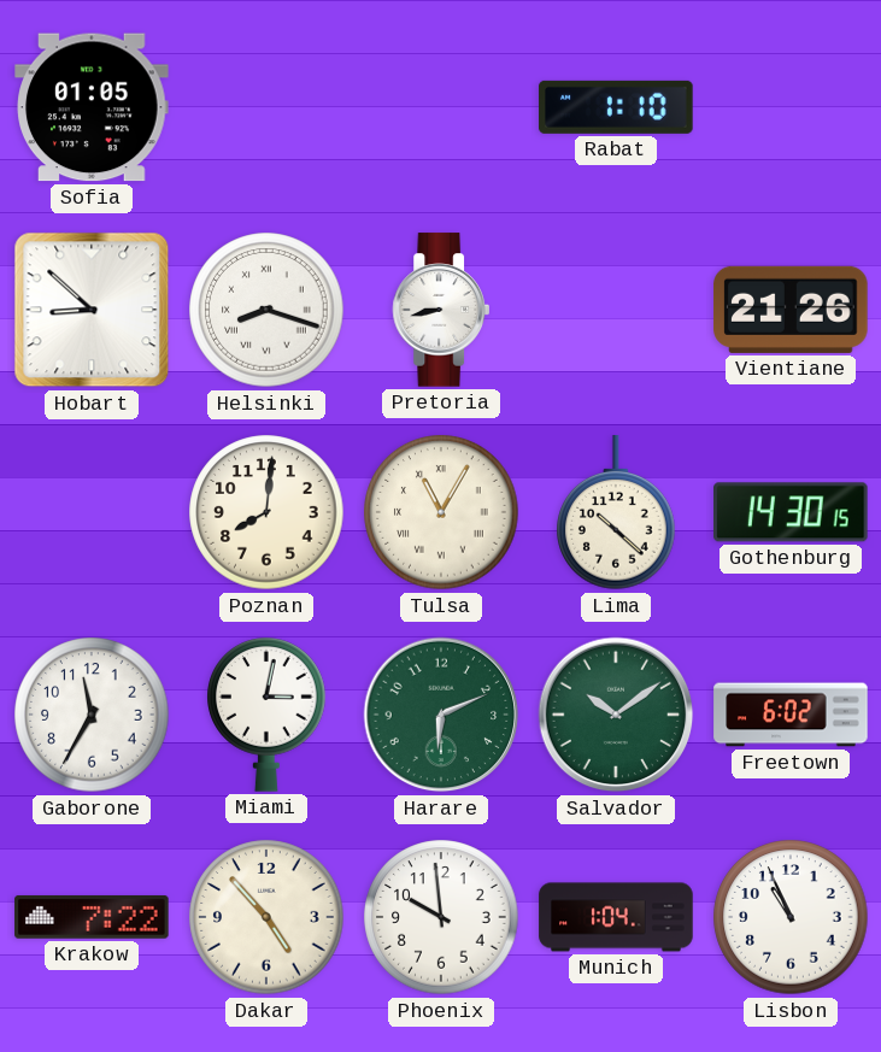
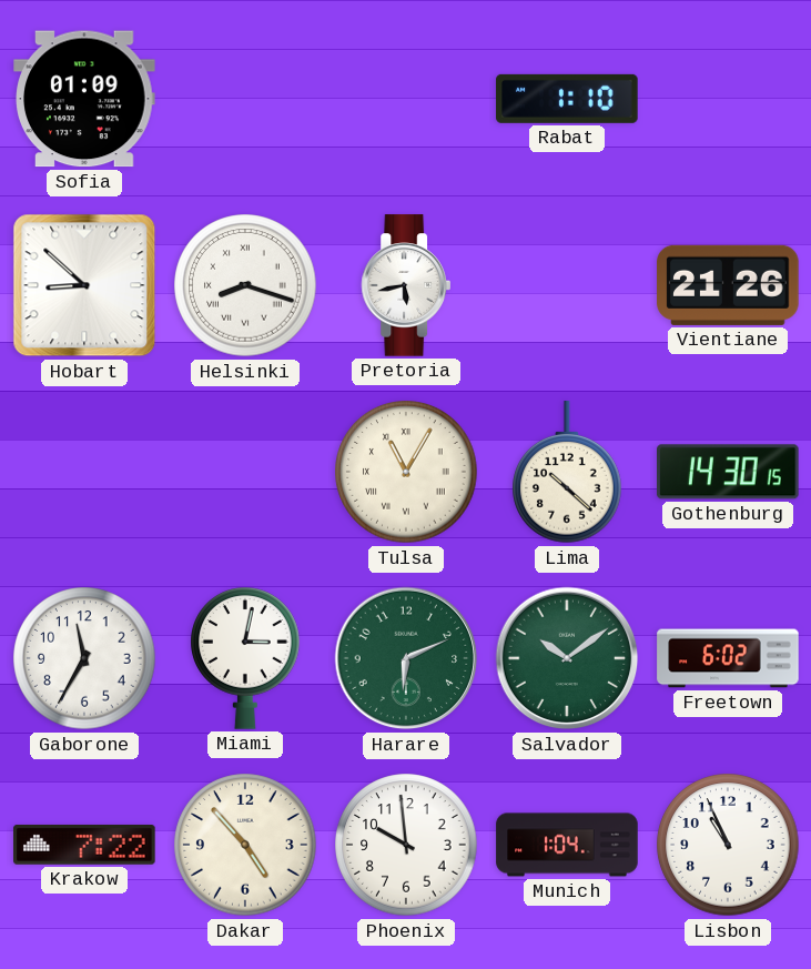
Sofia: 01:05 -> 01:09
Pretoria: 8:43 -> 5:43
Poznan: 8:01 -> none
